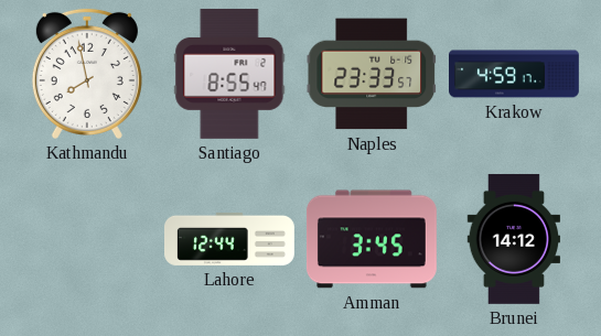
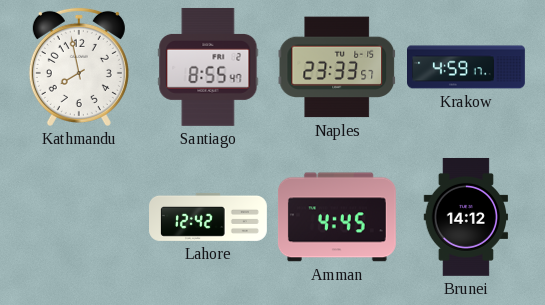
Lahore: 12:44 -> 12:42
Amman: 3:45 -> 4:45
